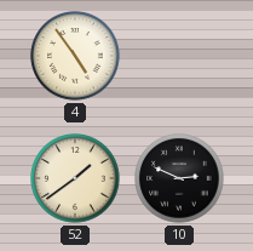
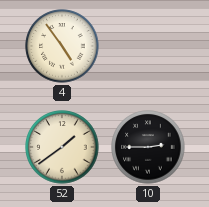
10: 2:49 -> 2:45
